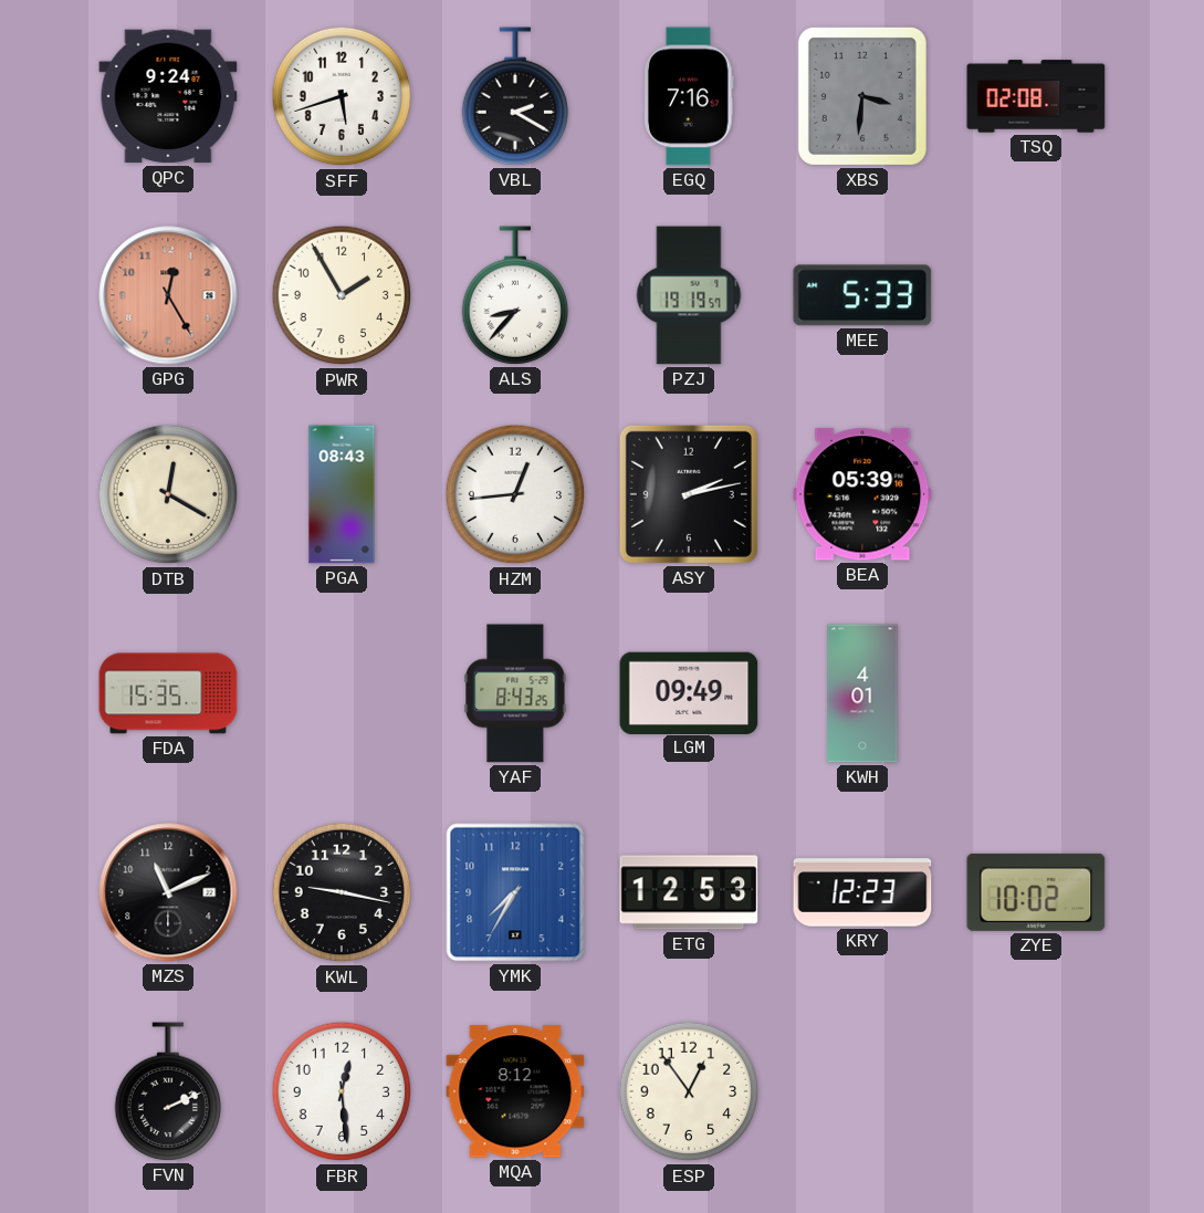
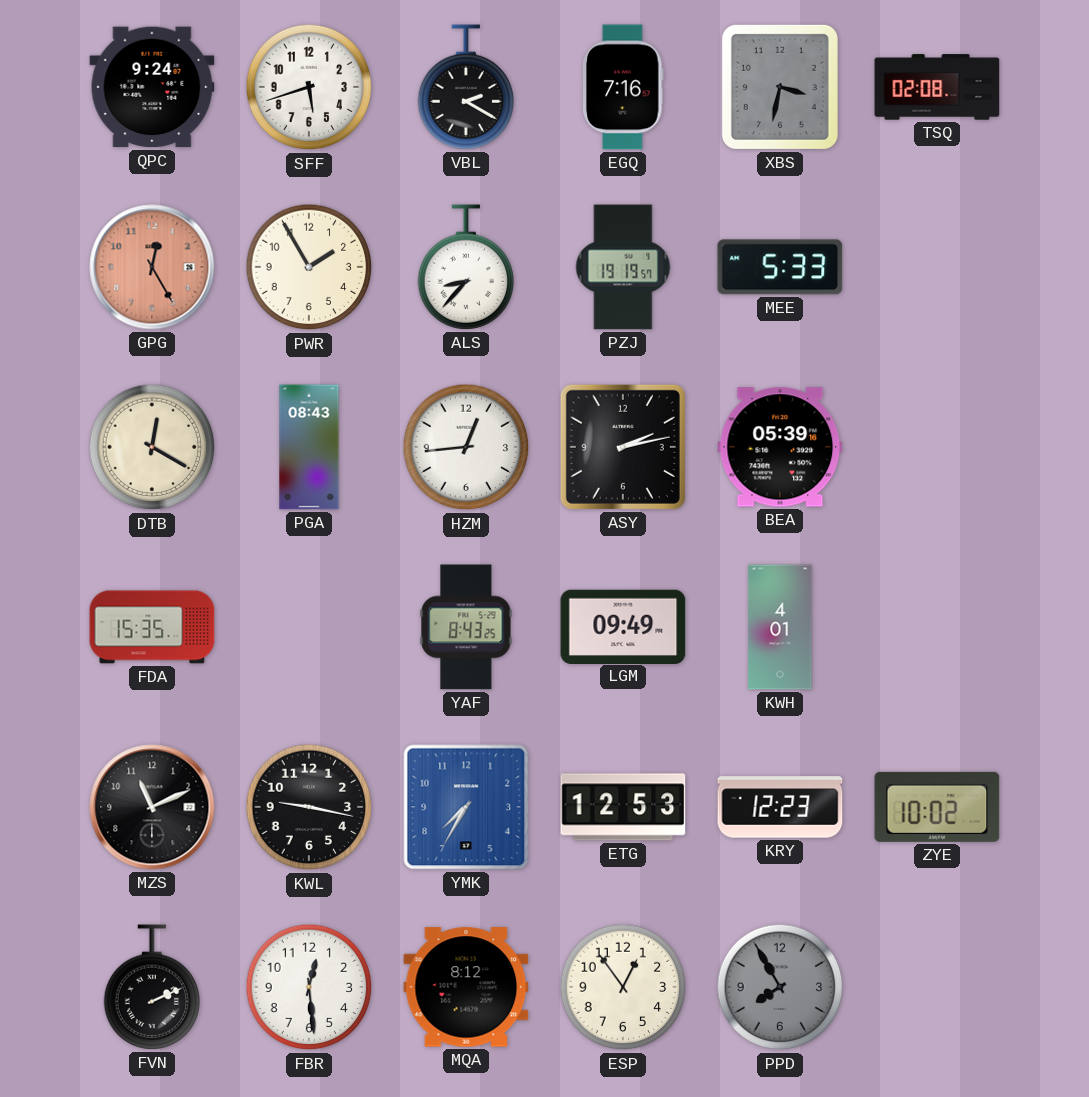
XBS: 3:31 -> 3:32
PPD: none -> 7:55
